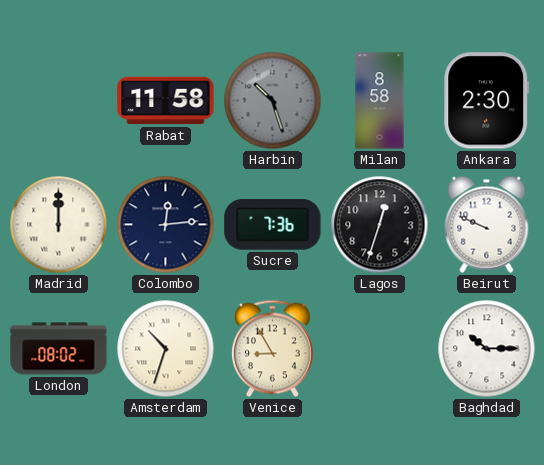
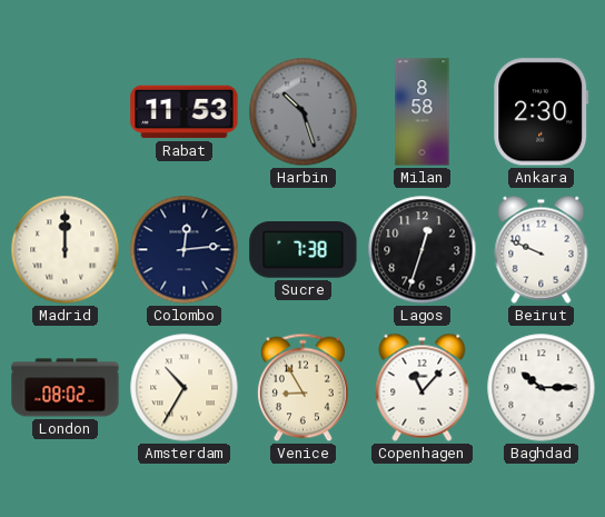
Rabat: 11:58 -> 11:53
Sucre: 7:36 -> 7:38
Amsterdam: 10:33 -> 10:35
Copenhagen: none -> 11:07
